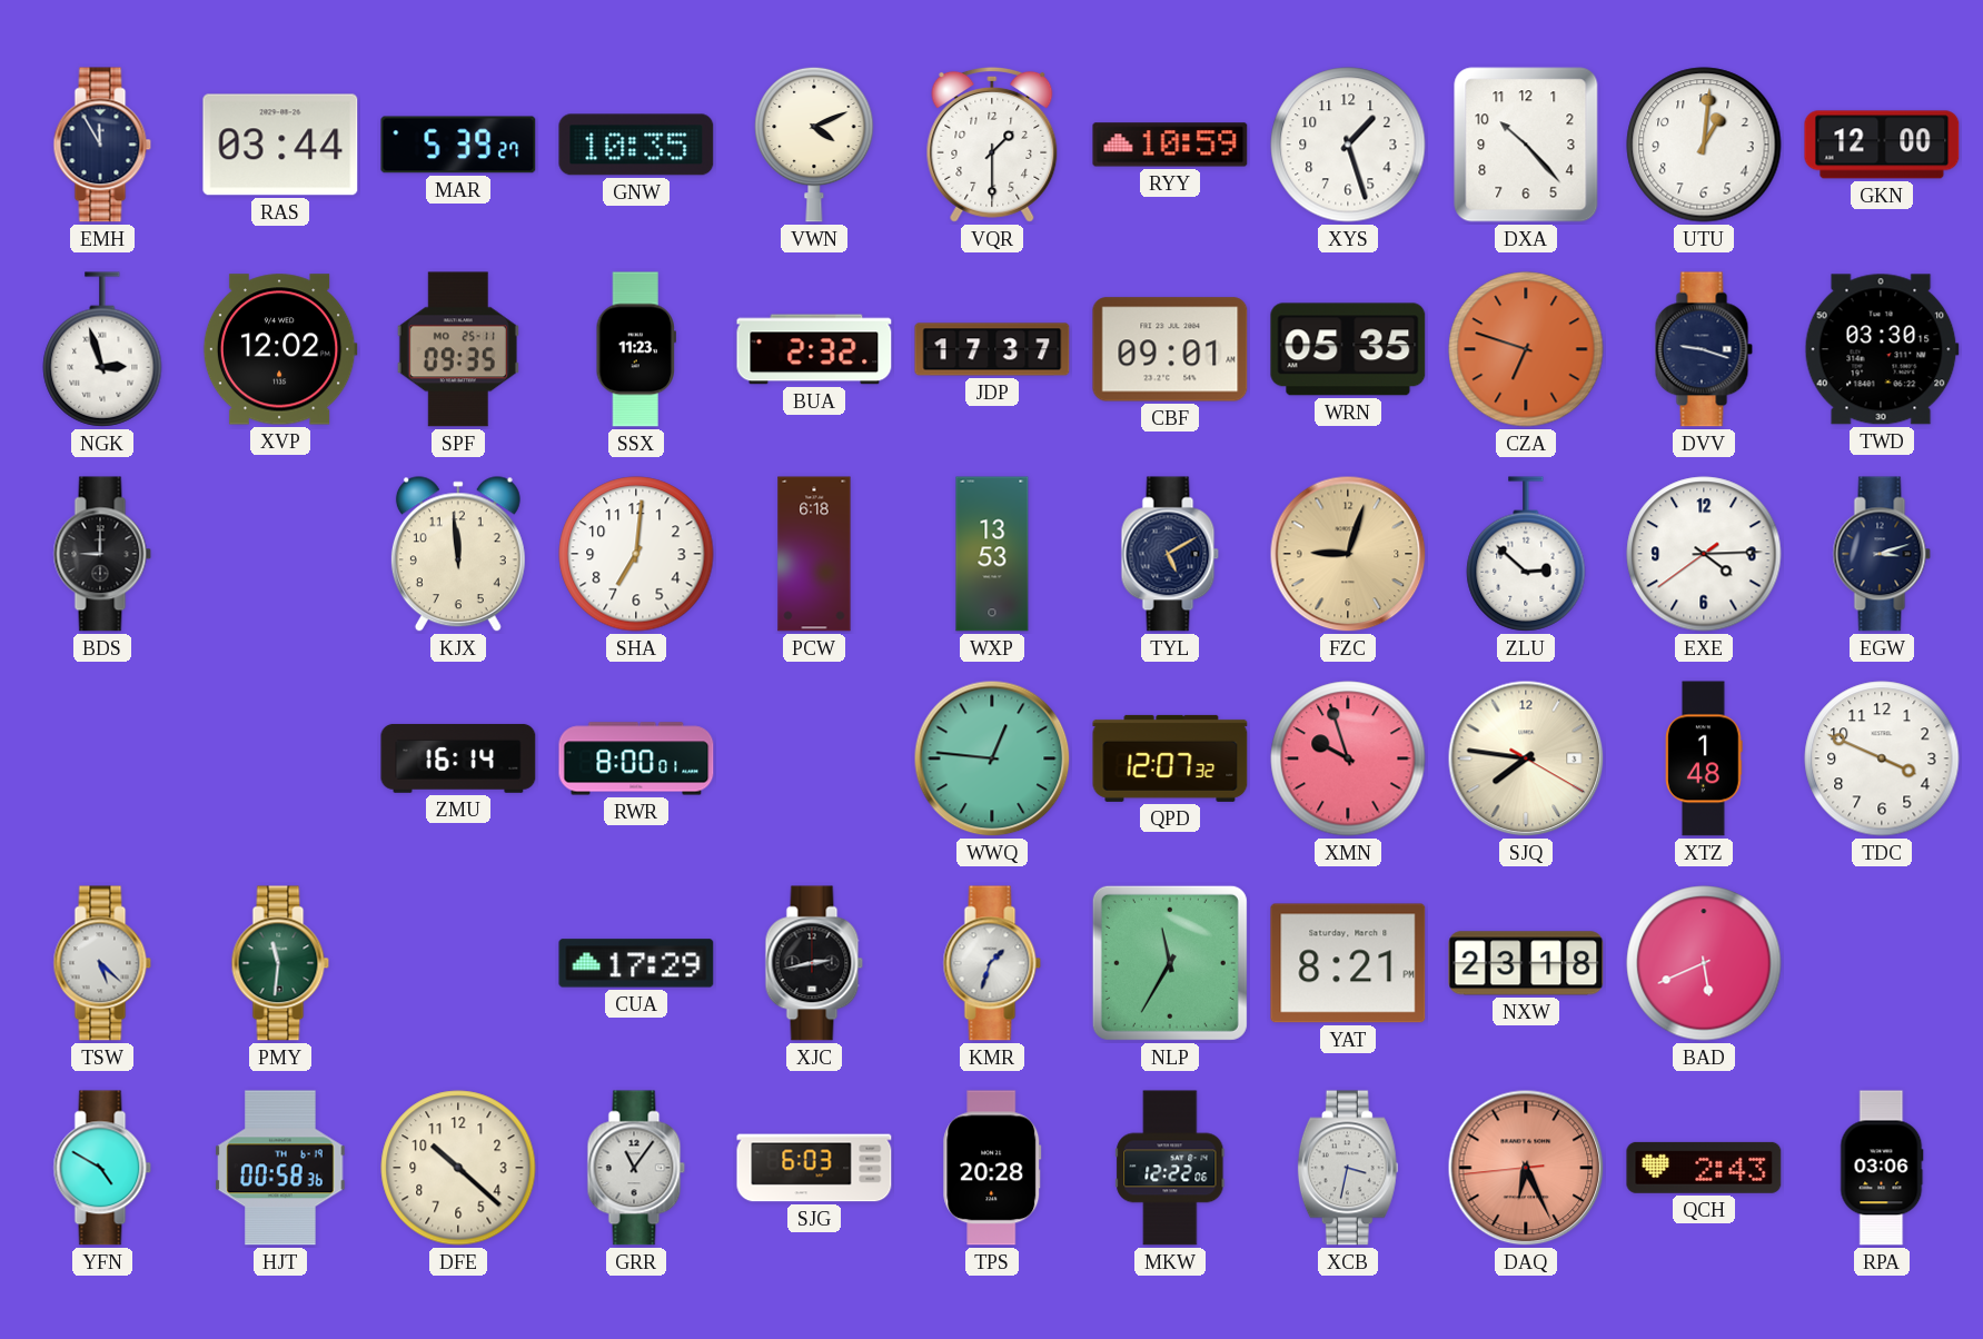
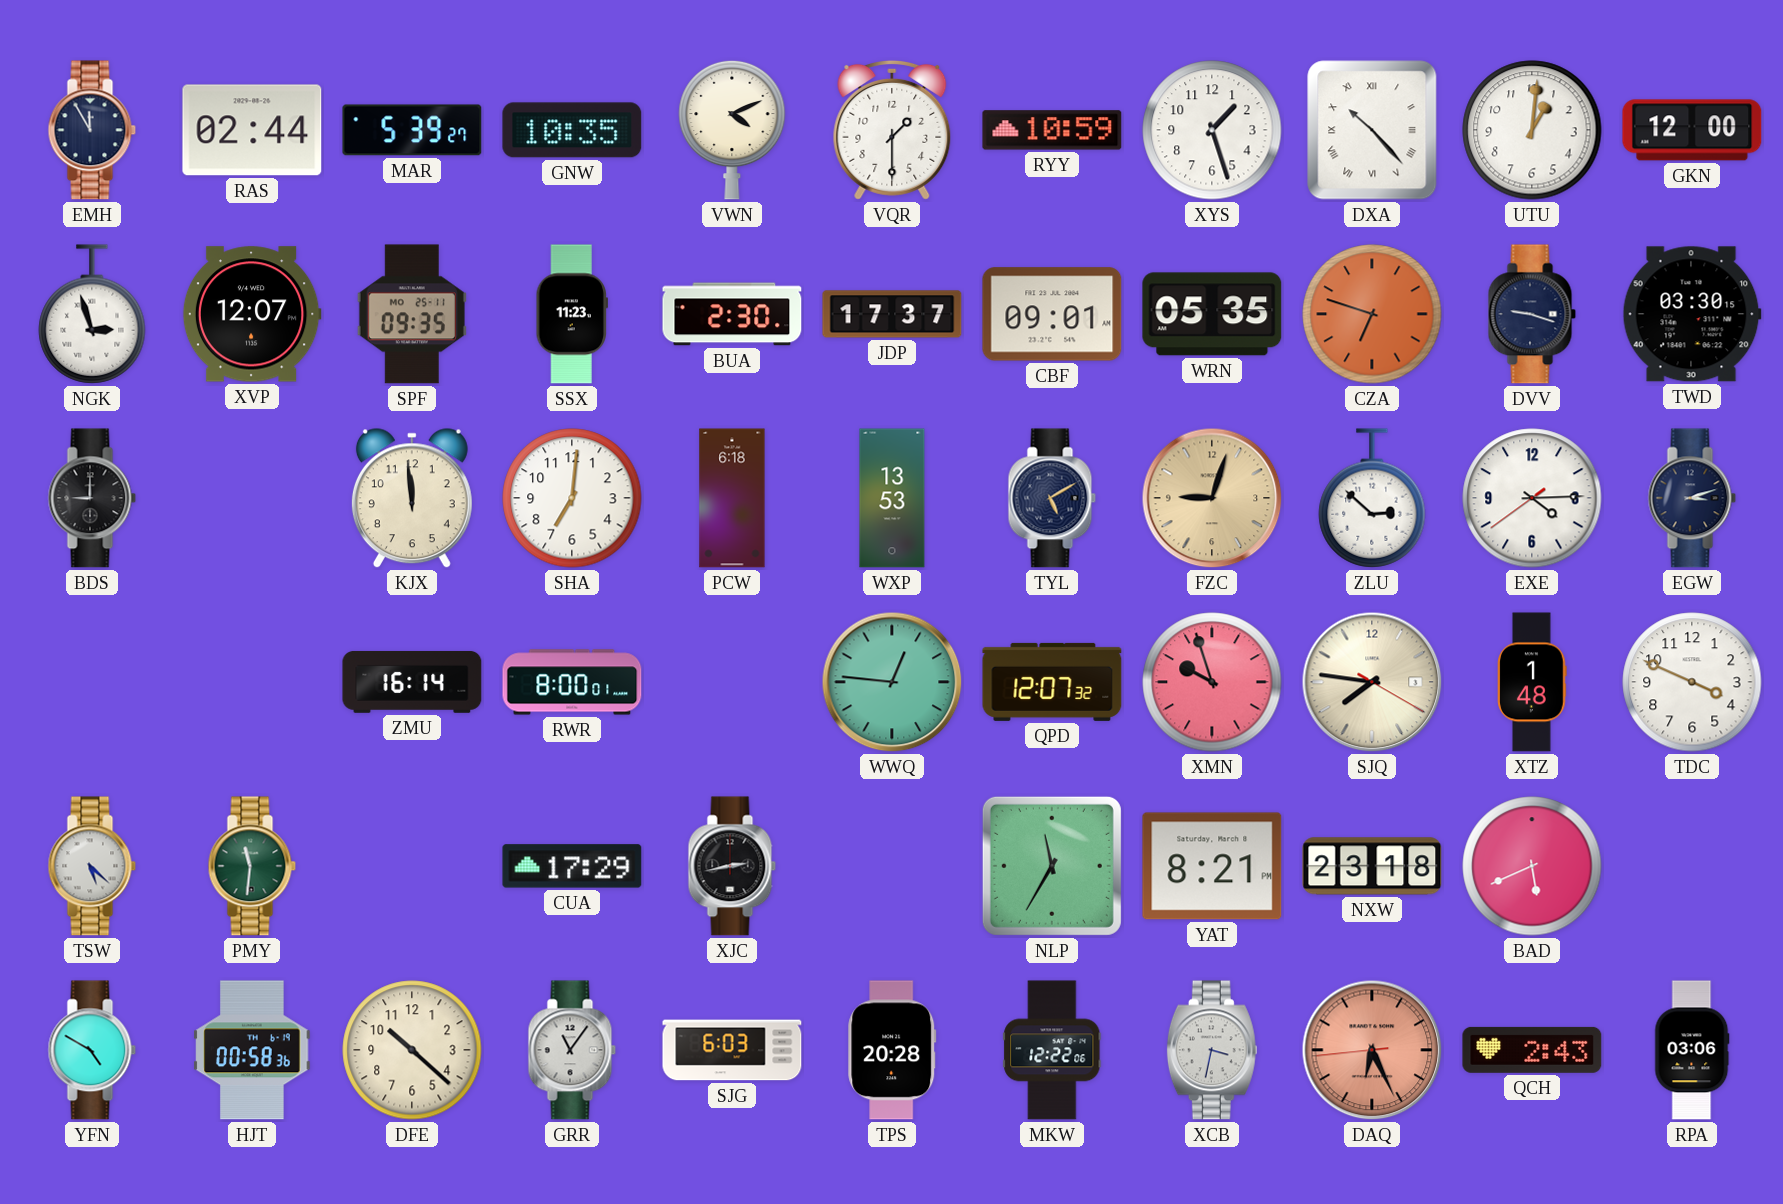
RAS: 03:44 -> 02:44
DXA numerals: Arabic -> Roman
XVP: 12:02 -> 12:07
BUA: 2:32 -> 2:30
KMR: 1:33 -> none
